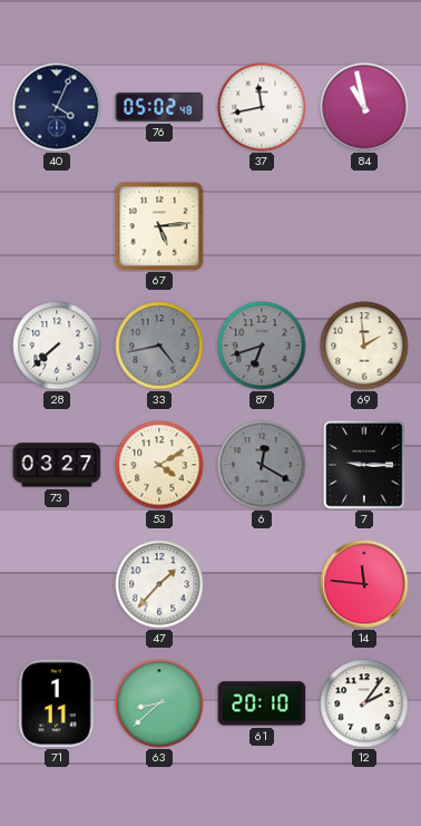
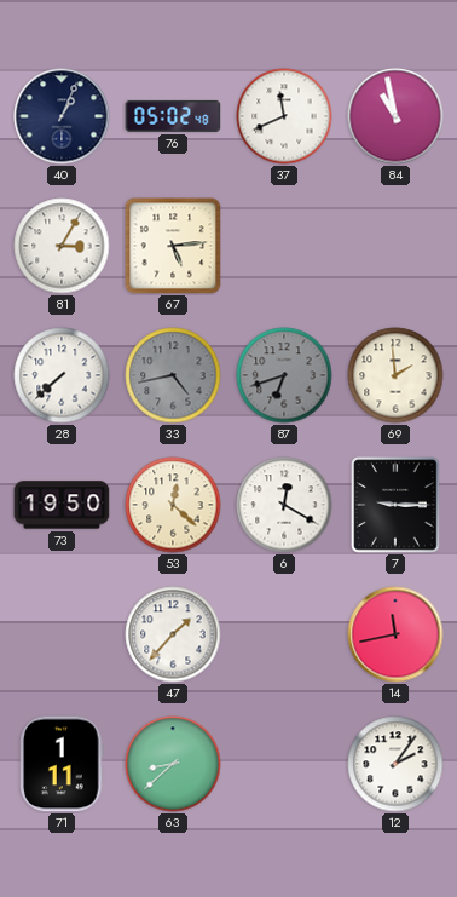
40: 4:04 -> 1:04
37: 11:43 -> 11:41
81: none -> 3:05
73: 03:27 -> 19:50
53: 4:10 -> 12:22
6 dial: grey -> white
14: 11:46 -> 11:43
61: 20:10 -> none
